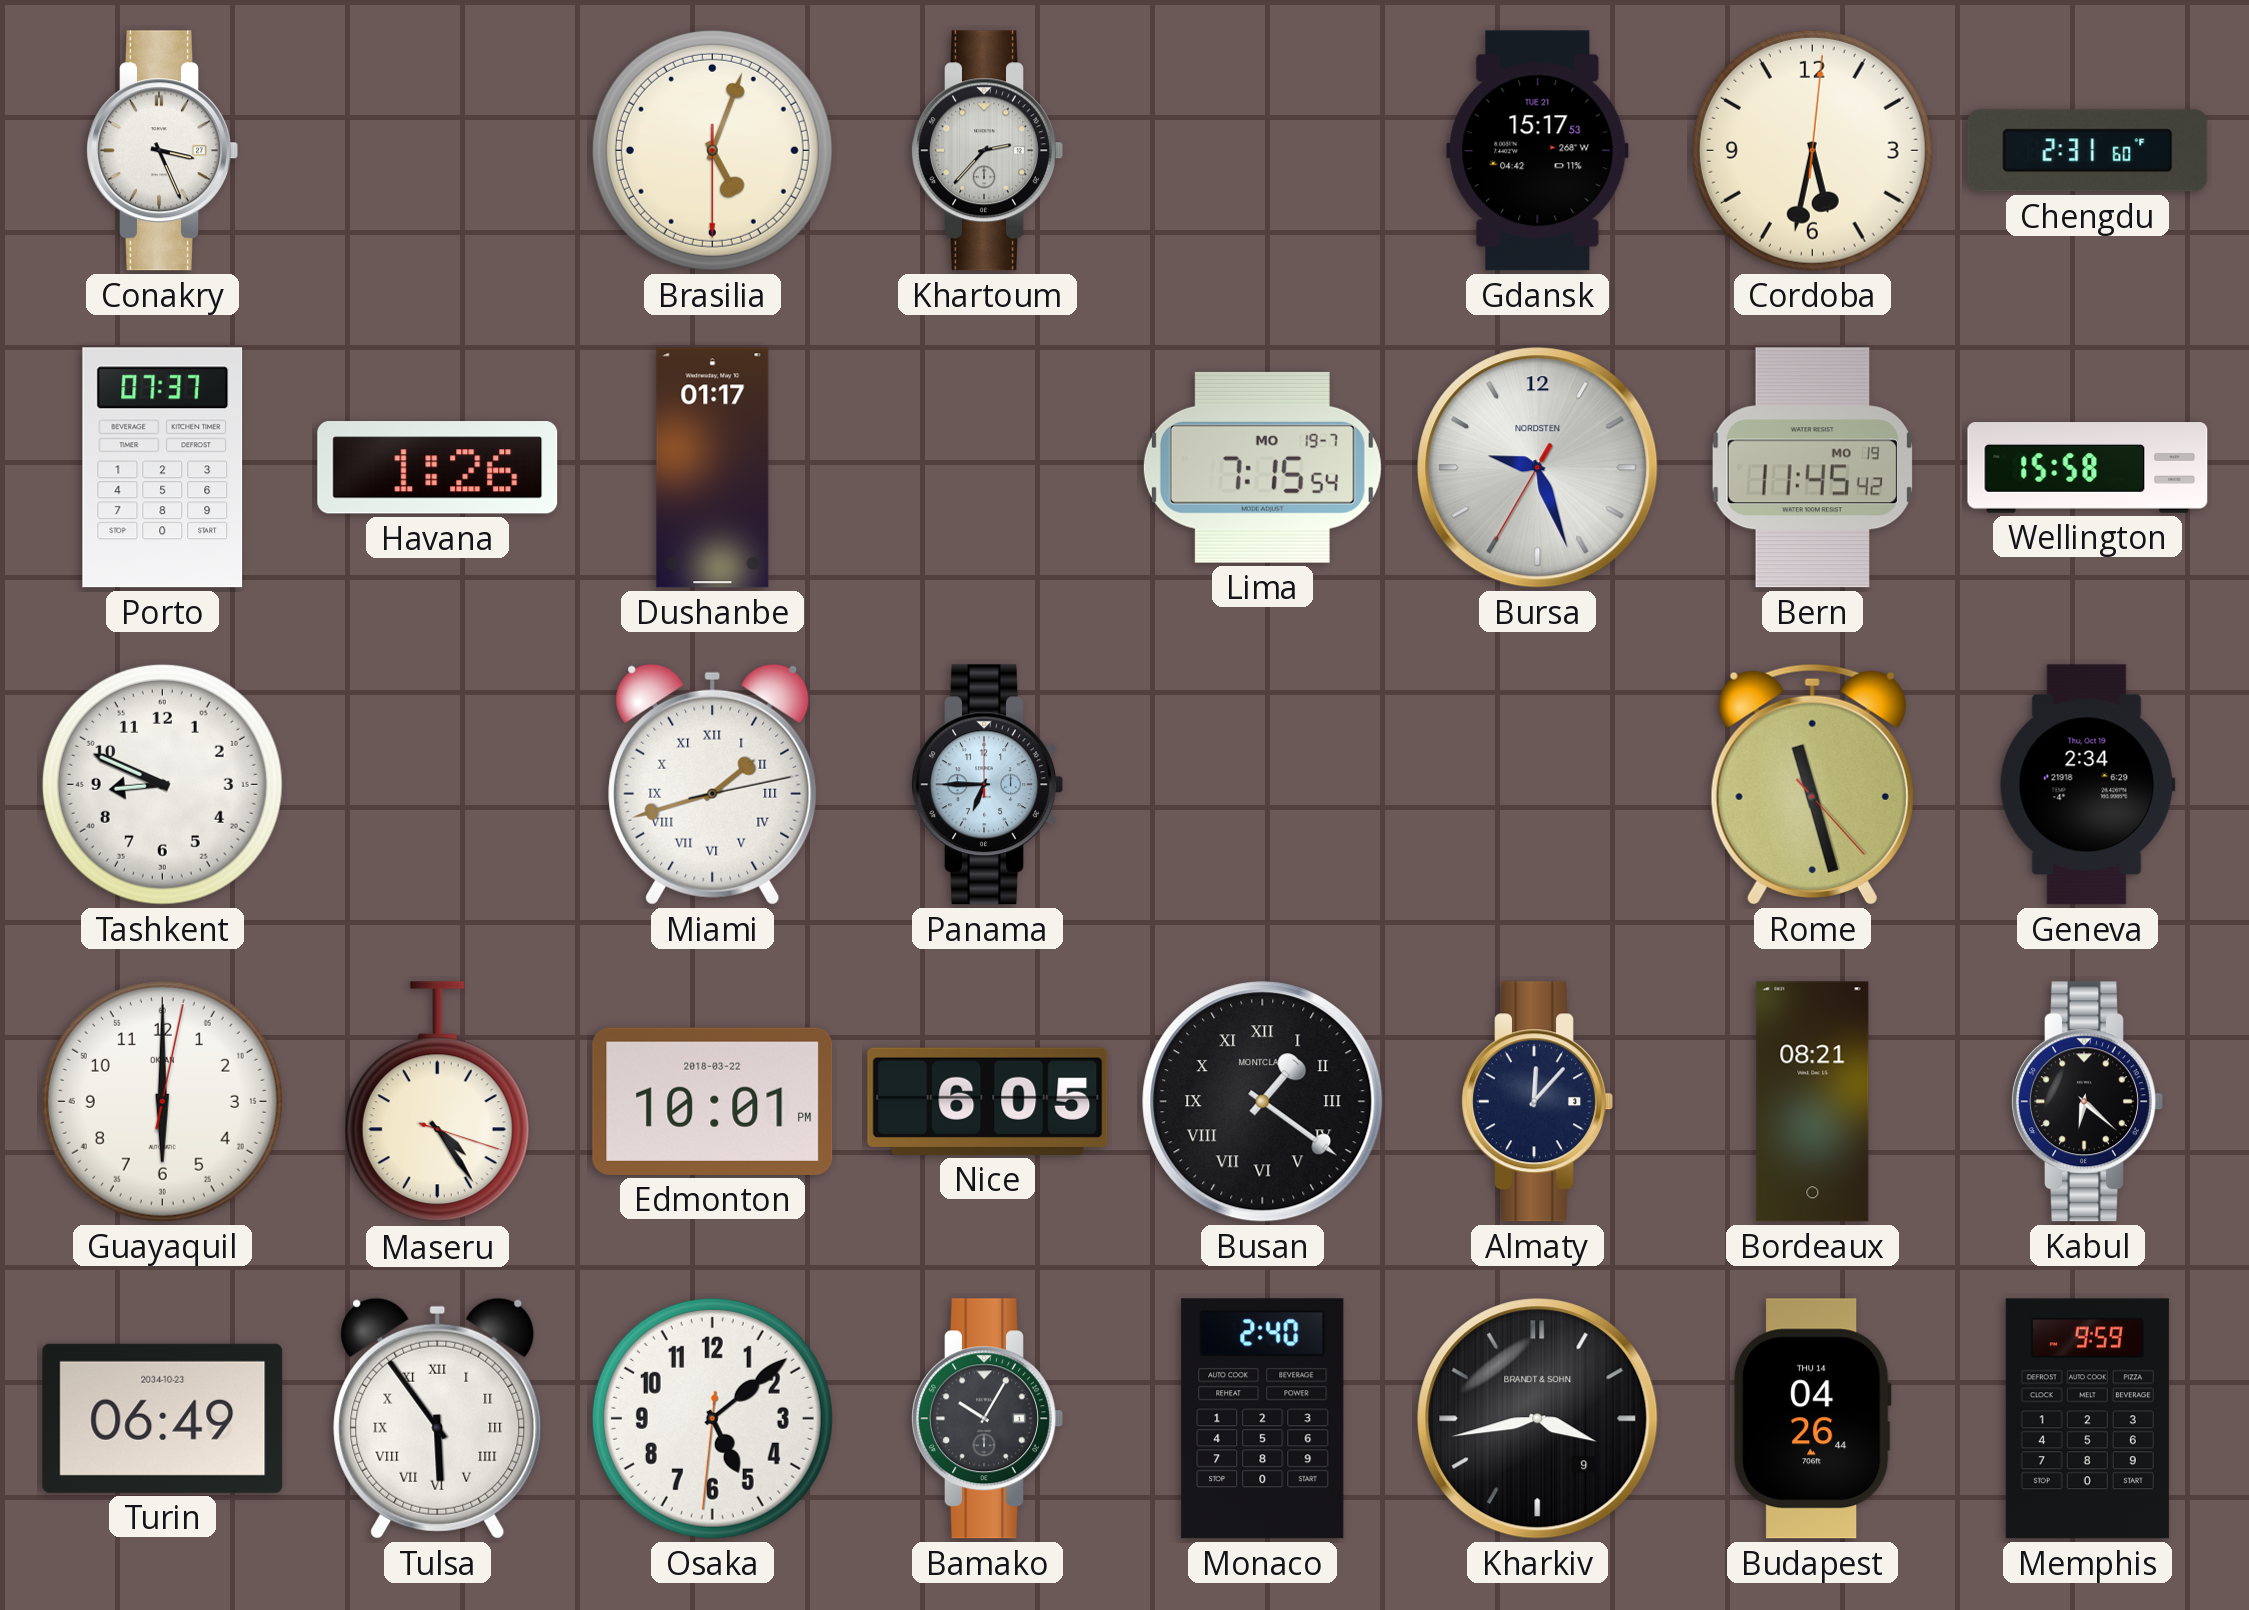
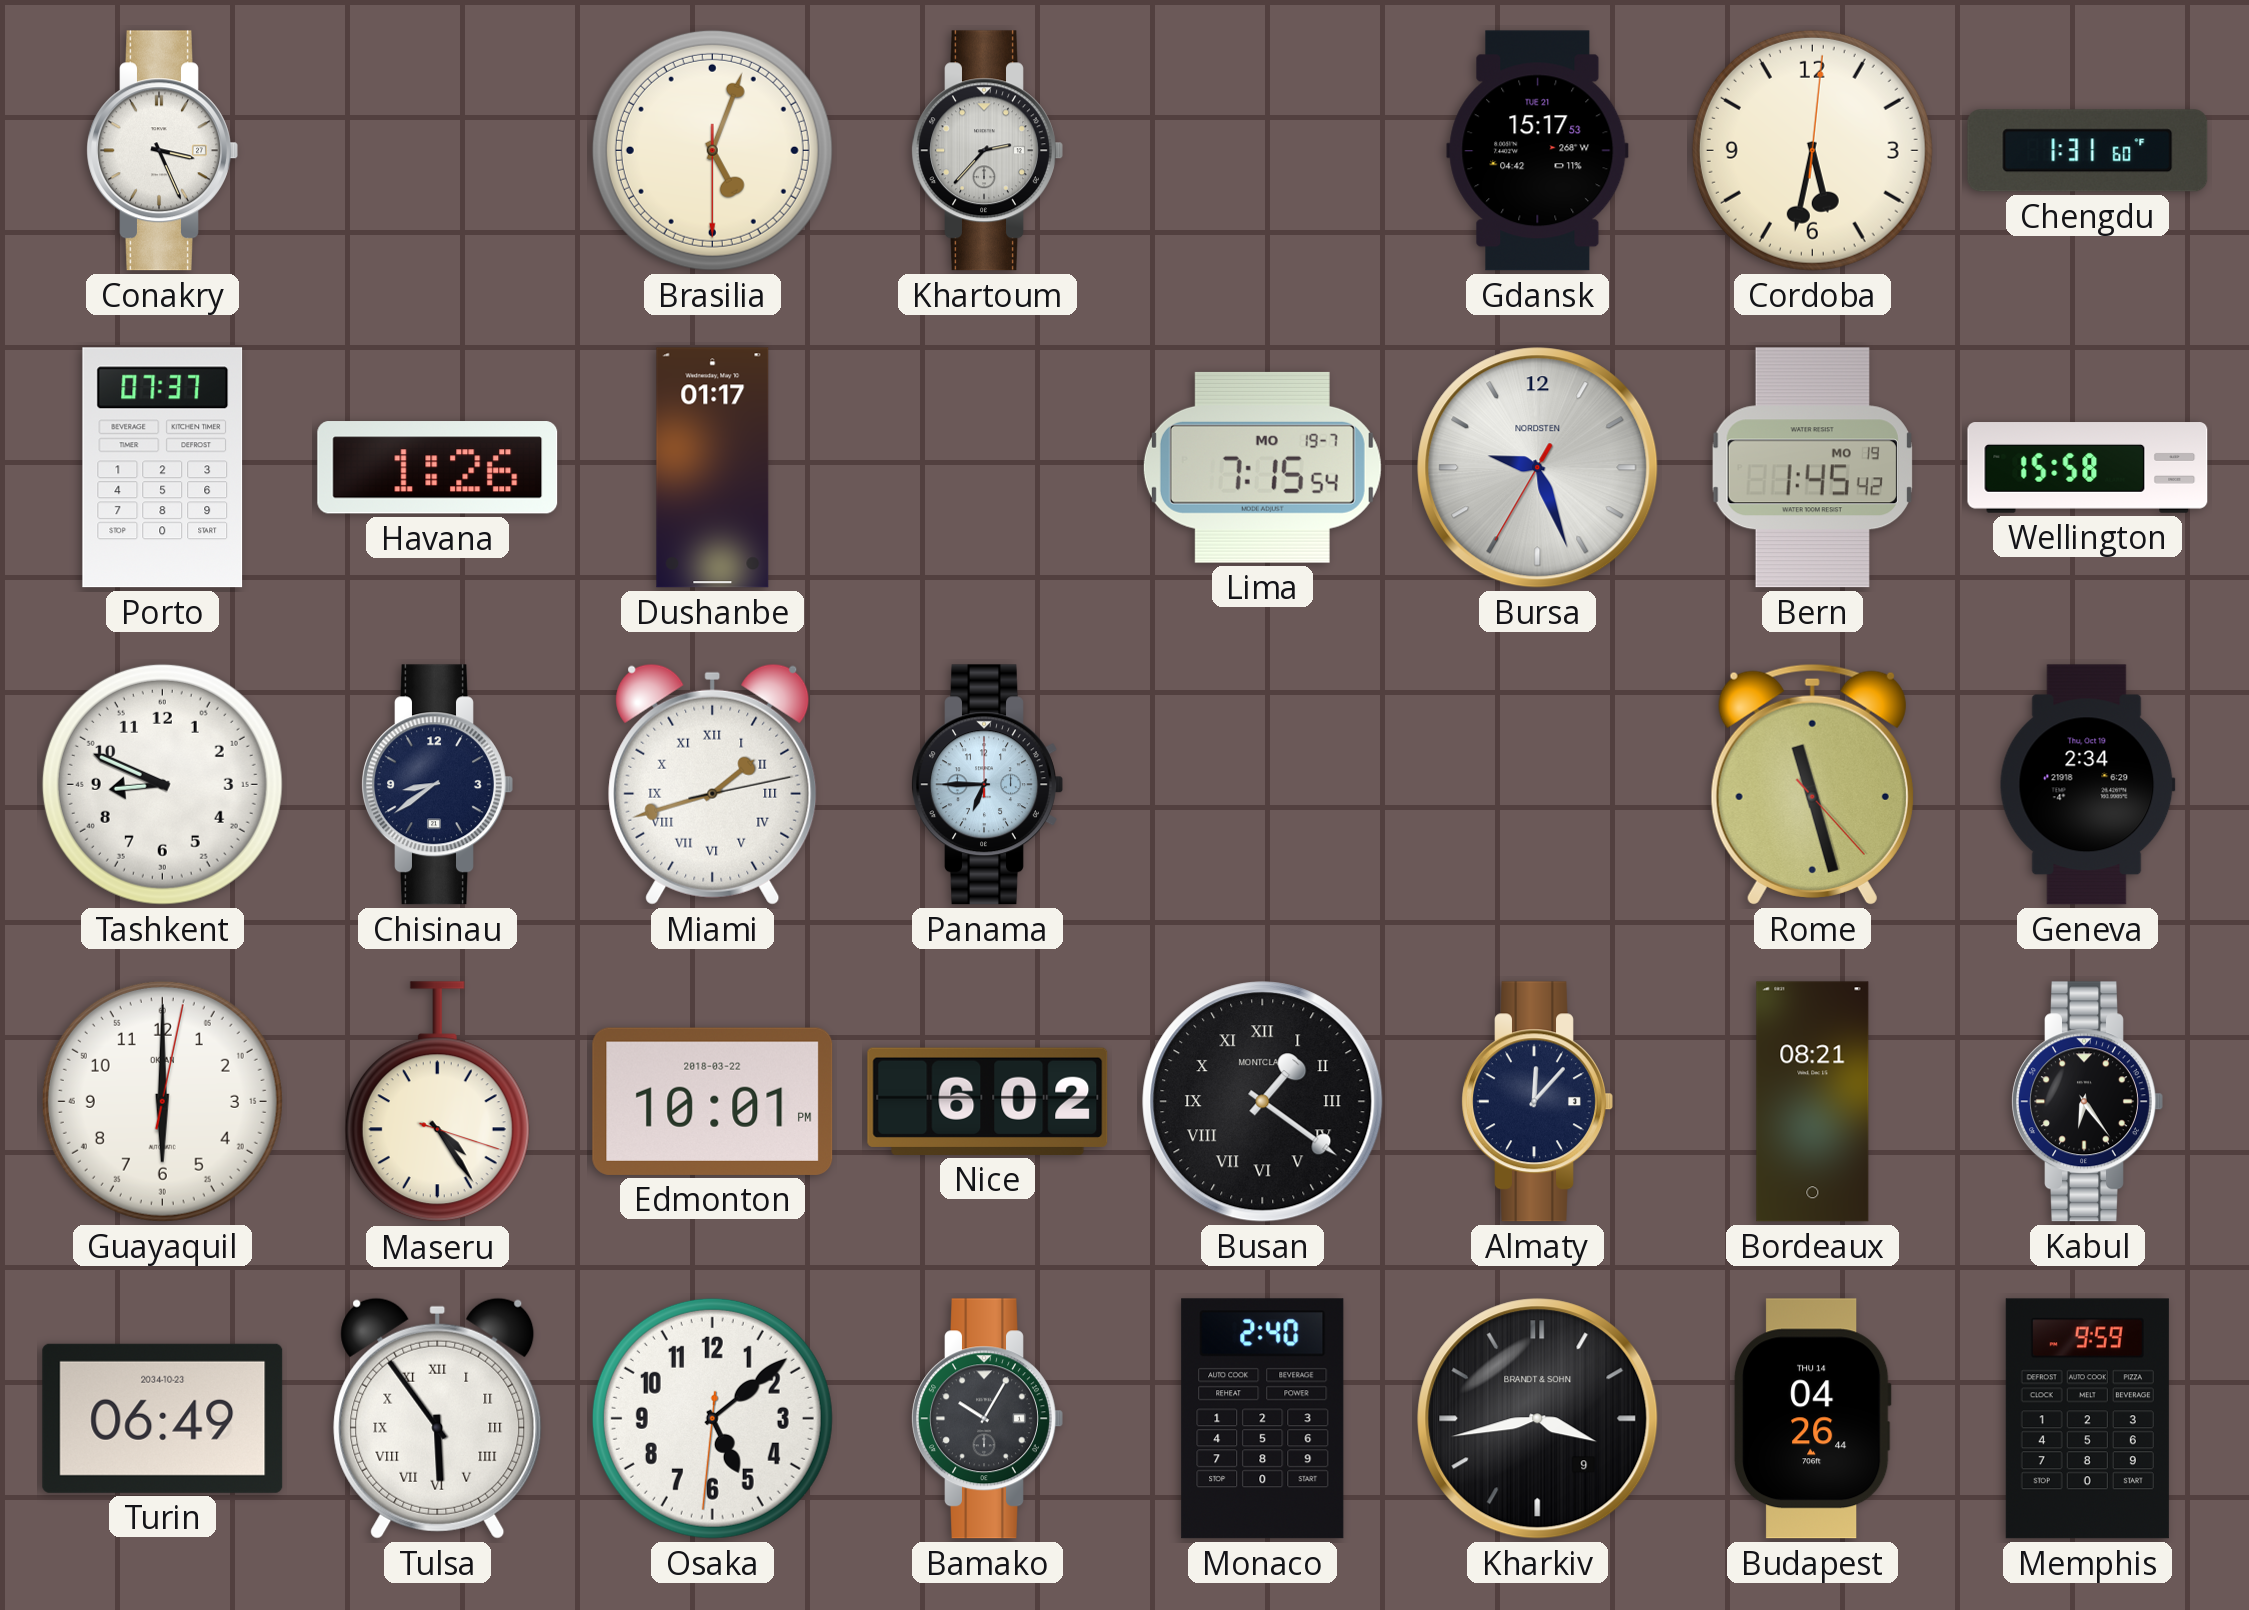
Chengdu: 2:31 -> 1:31
Bern: 11:45 -> 1:45
Chisinau: none -> 8:39
Nice: 6:05 -> 6:02
Kabul: 6:22 -> 6:24
